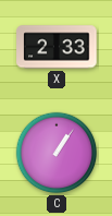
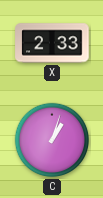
C: 1:06 -> 1:03
